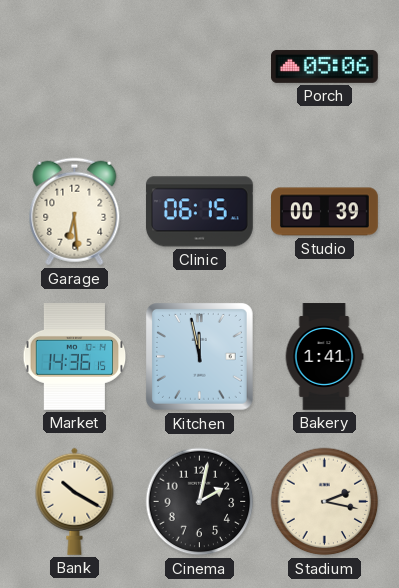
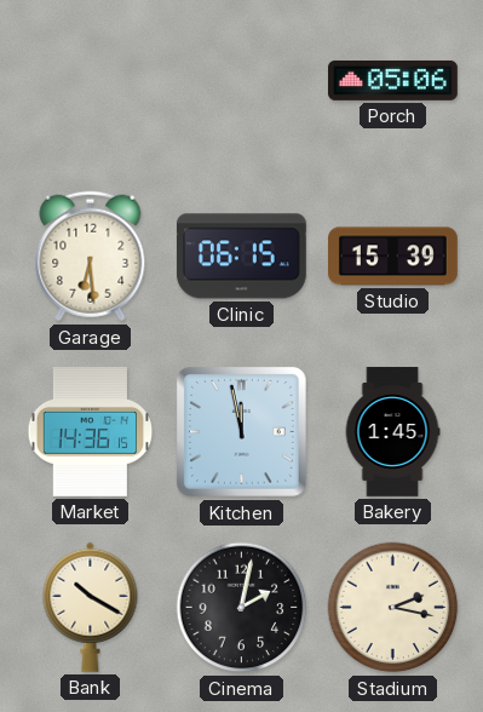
Studio: 00:39 -> 15:39
Bakery: 1:41 -> 1:45
